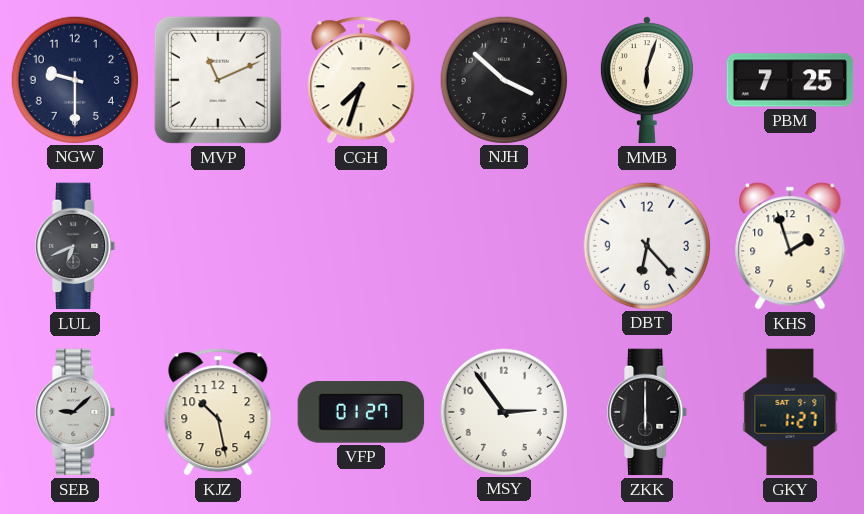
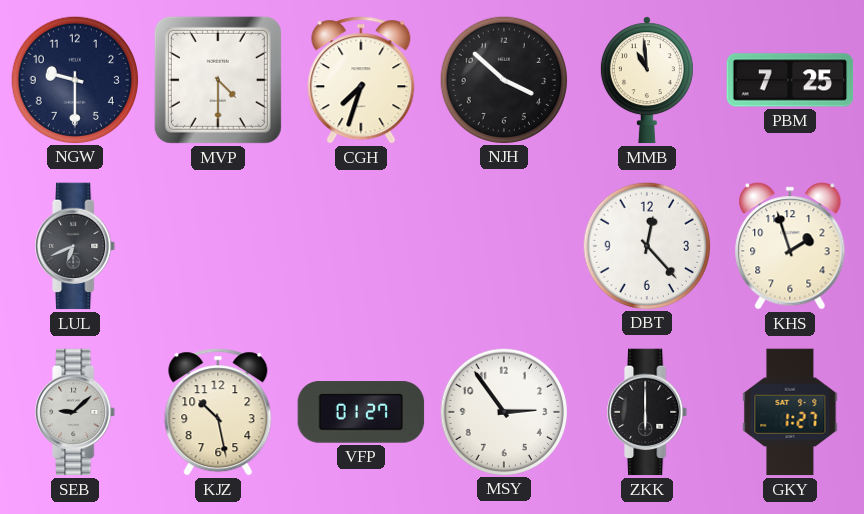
MVP: 11:11 -> 4:30
MMB: 6:03 -> 10:59
DBT: 6:23 -> 12:23
